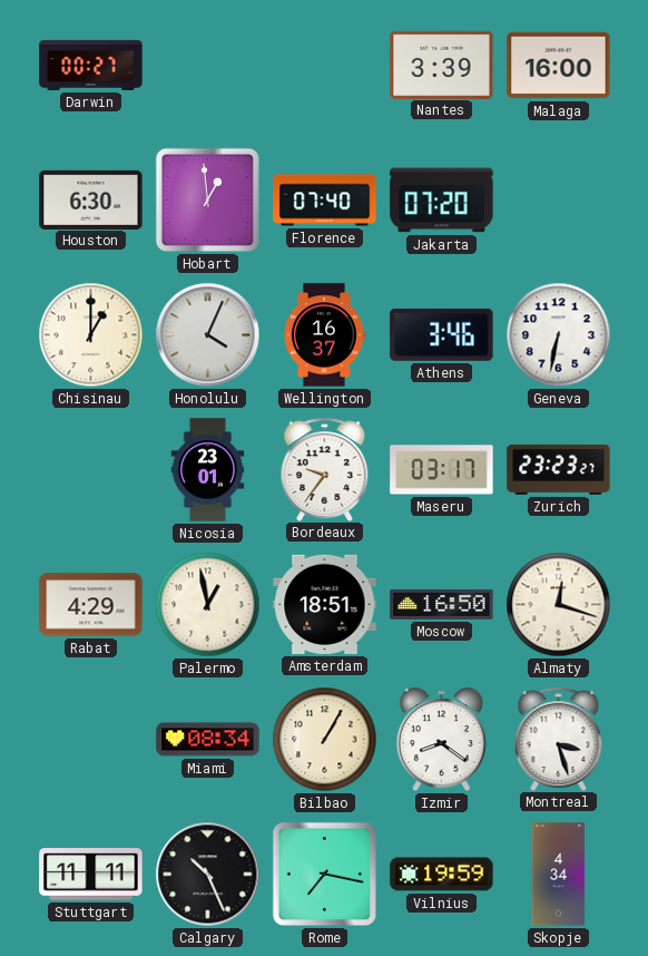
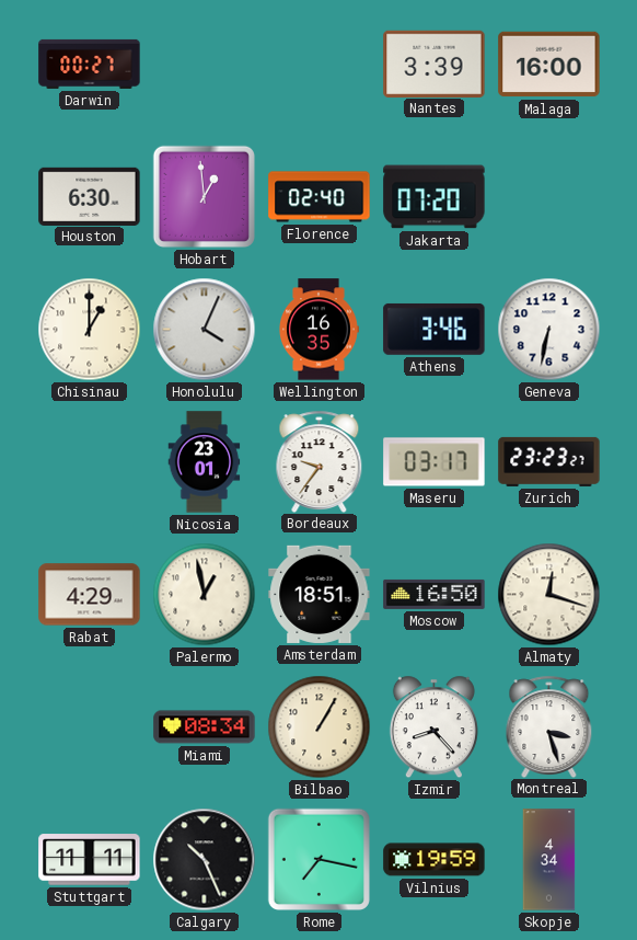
Florence: 07:40 -> 02:40
Wellington: 16:37 -> 16:35
Izmir: 8:21 -> 8:23
